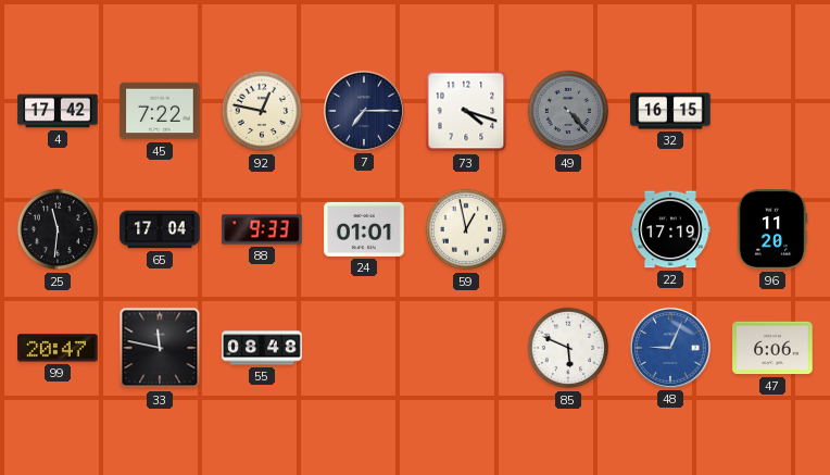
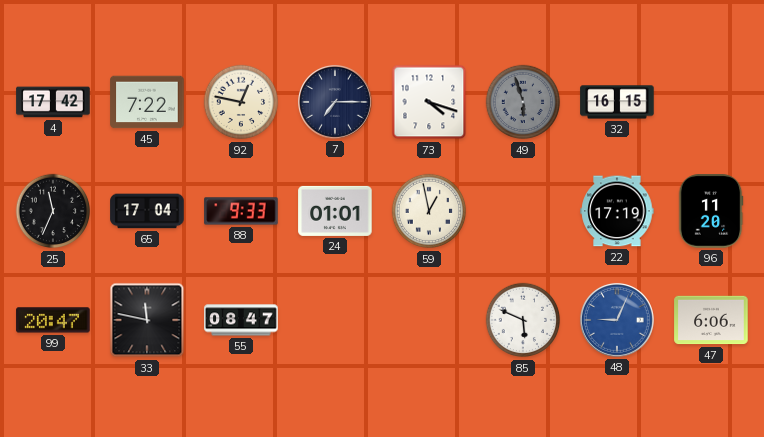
49: 4:23 -> 5:57
25: 11:31 -> 11:34
55: 08:48 -> 08:47
